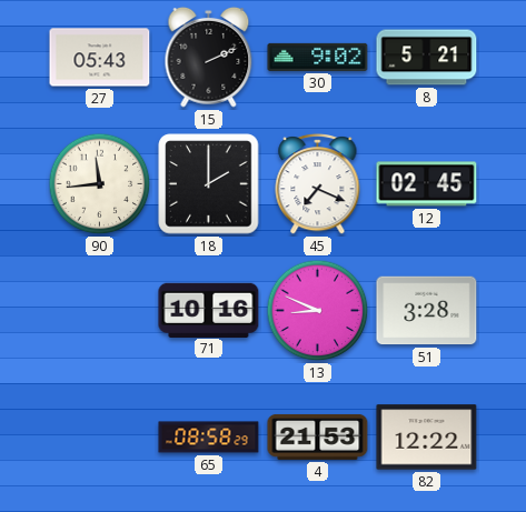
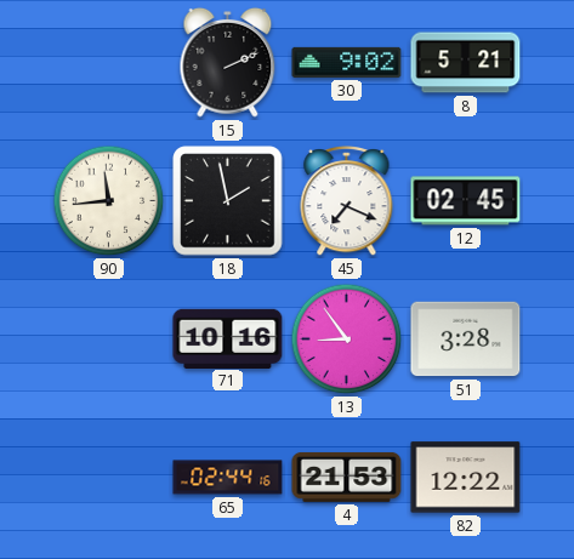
27: 05:43 -> none
18: 2:00 -> 1:58
13: 8:49 -> 8:54
65: 08:58 -> 02:44
